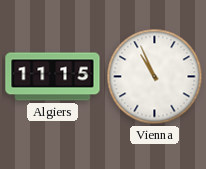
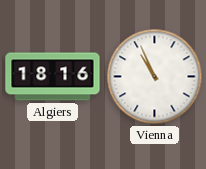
Algiers: 11:15 -> 18:16
